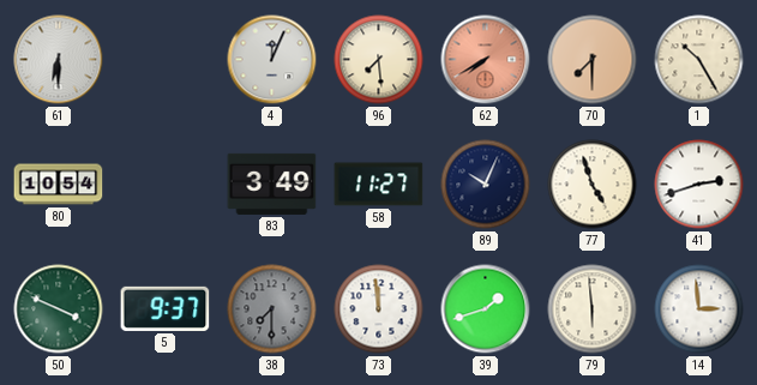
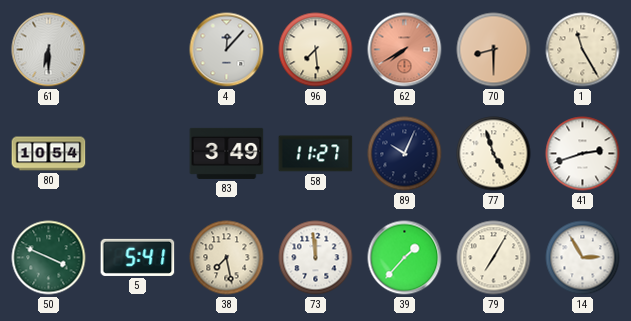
4: 12:04 -> 12:07
70: 7:30 -> 8:30
1: 10:25 -> 11:25
5: 9:37 -> 5:41
38: 7:30 -> 7:28
38 dial: grey -> cream
39: 1:42 -> 1:37
79: 5:59 -> 7:05
14: 2:59 -> 2:55
